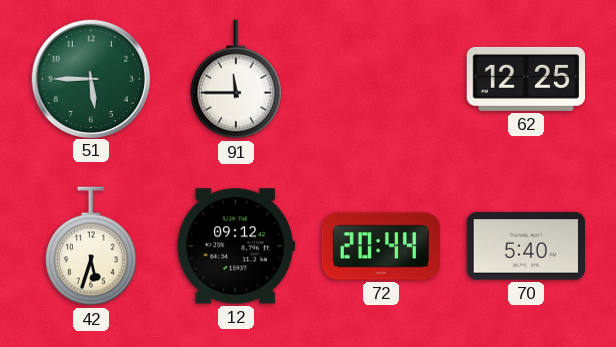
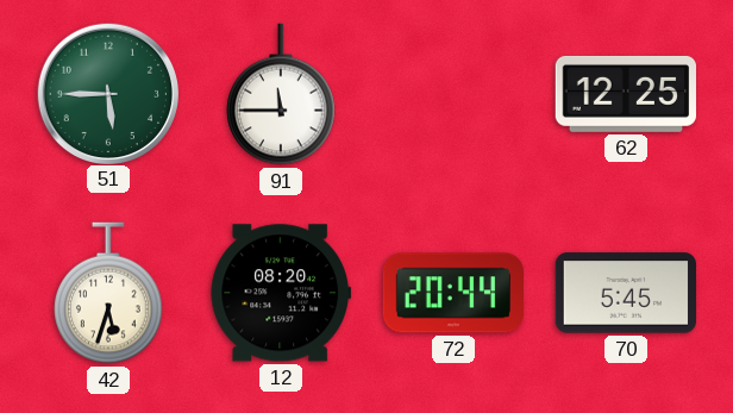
12: 09:12 -> 08:20
70: 5:40 -> 5:45
